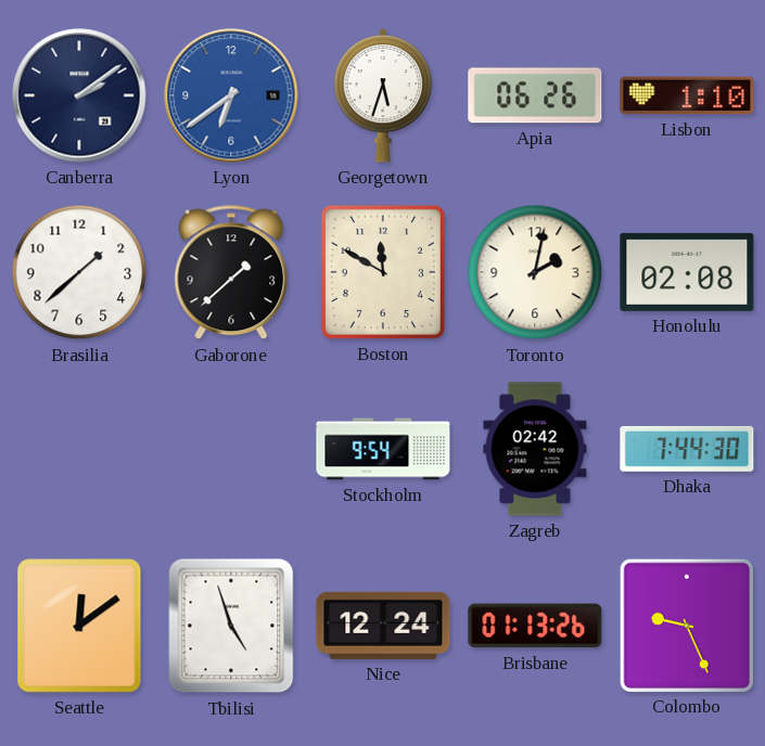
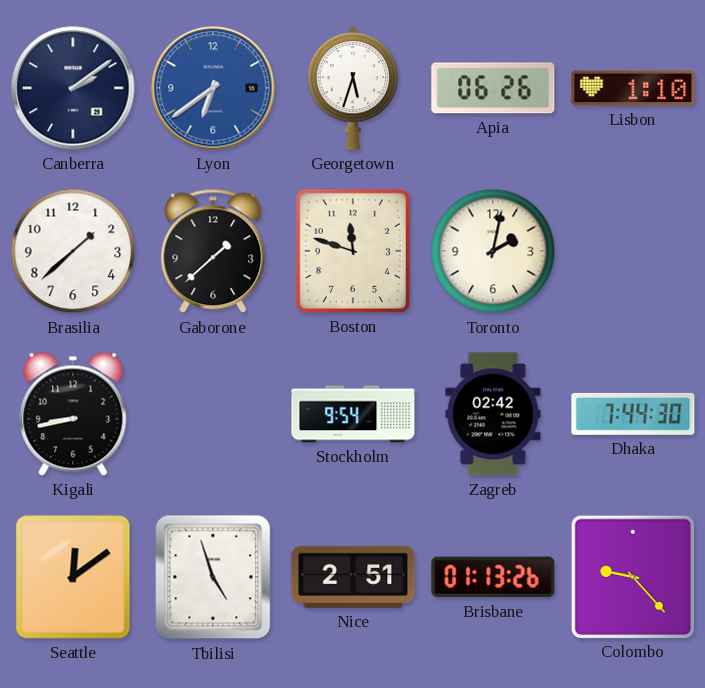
Boston: 11:50 -> 11:48
Honolulu: 02:08 -> none
Kigali: none -> 8:43
Nice: 12:24 -> 2:51
Colombo: 9:26 -> 9:23
